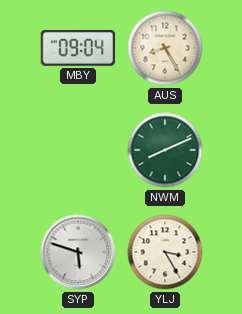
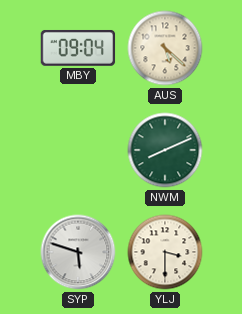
AUS: 8:25 -> 5:22
YLJ: 3:25 -> 3:30
